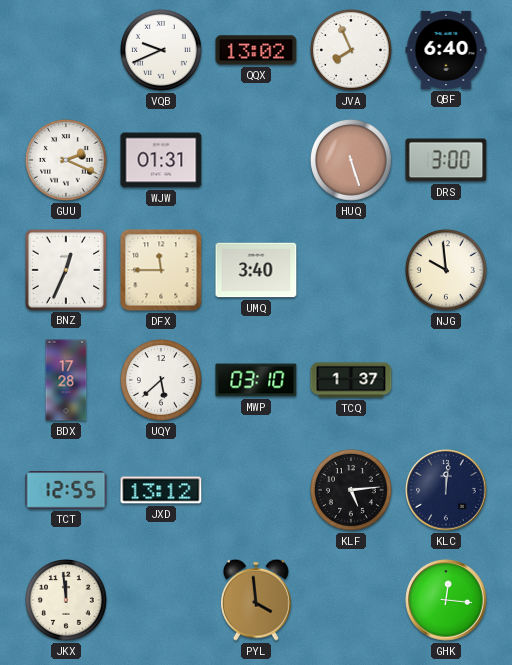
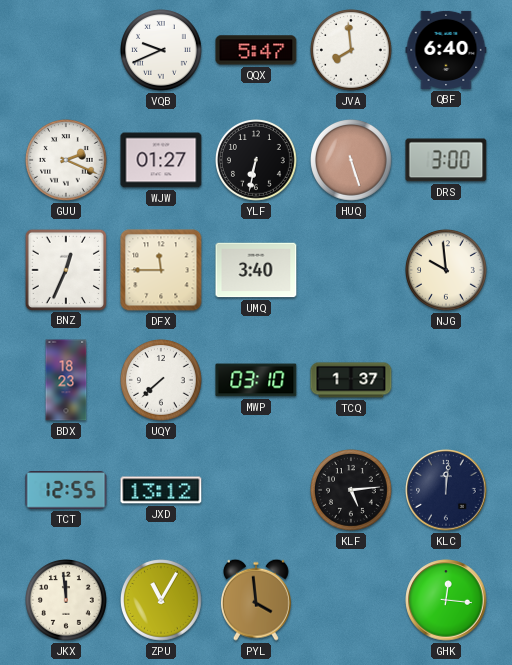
QQX: 13:02 -> 5:47
JVA: 7:56 -> 7:59
WJW: 01:31 -> 01:27
YLF: none -> 6:32
BDX: 17:28 -> 18:23
UQY: 5:38 -> 7:38
ZPU: none -> 11:05
